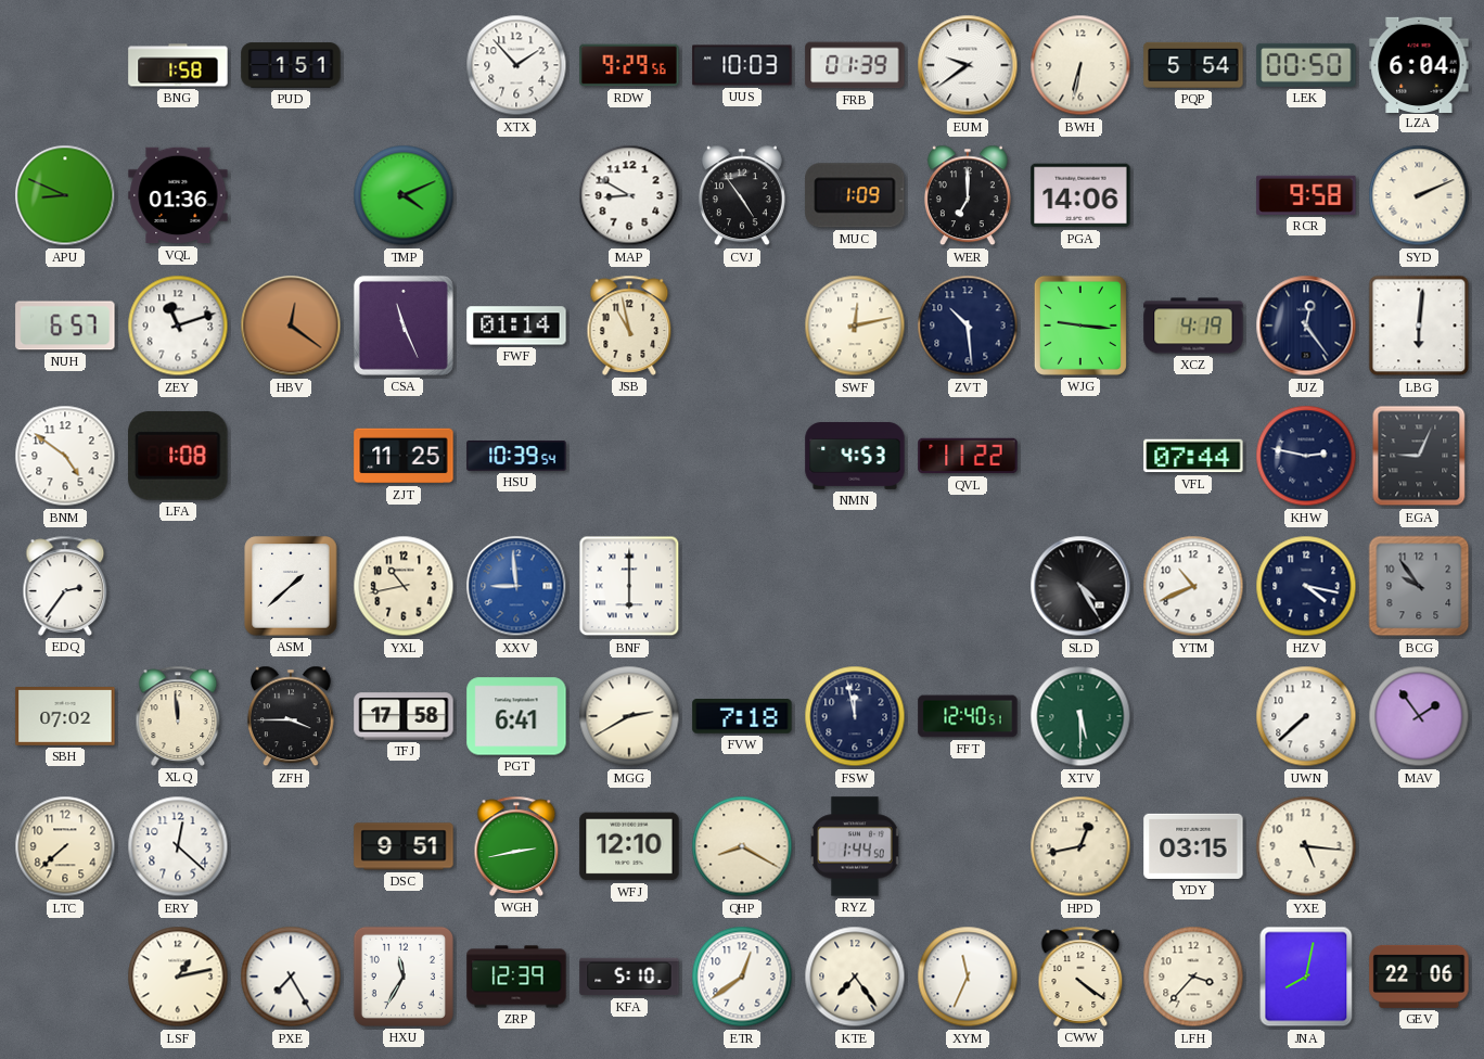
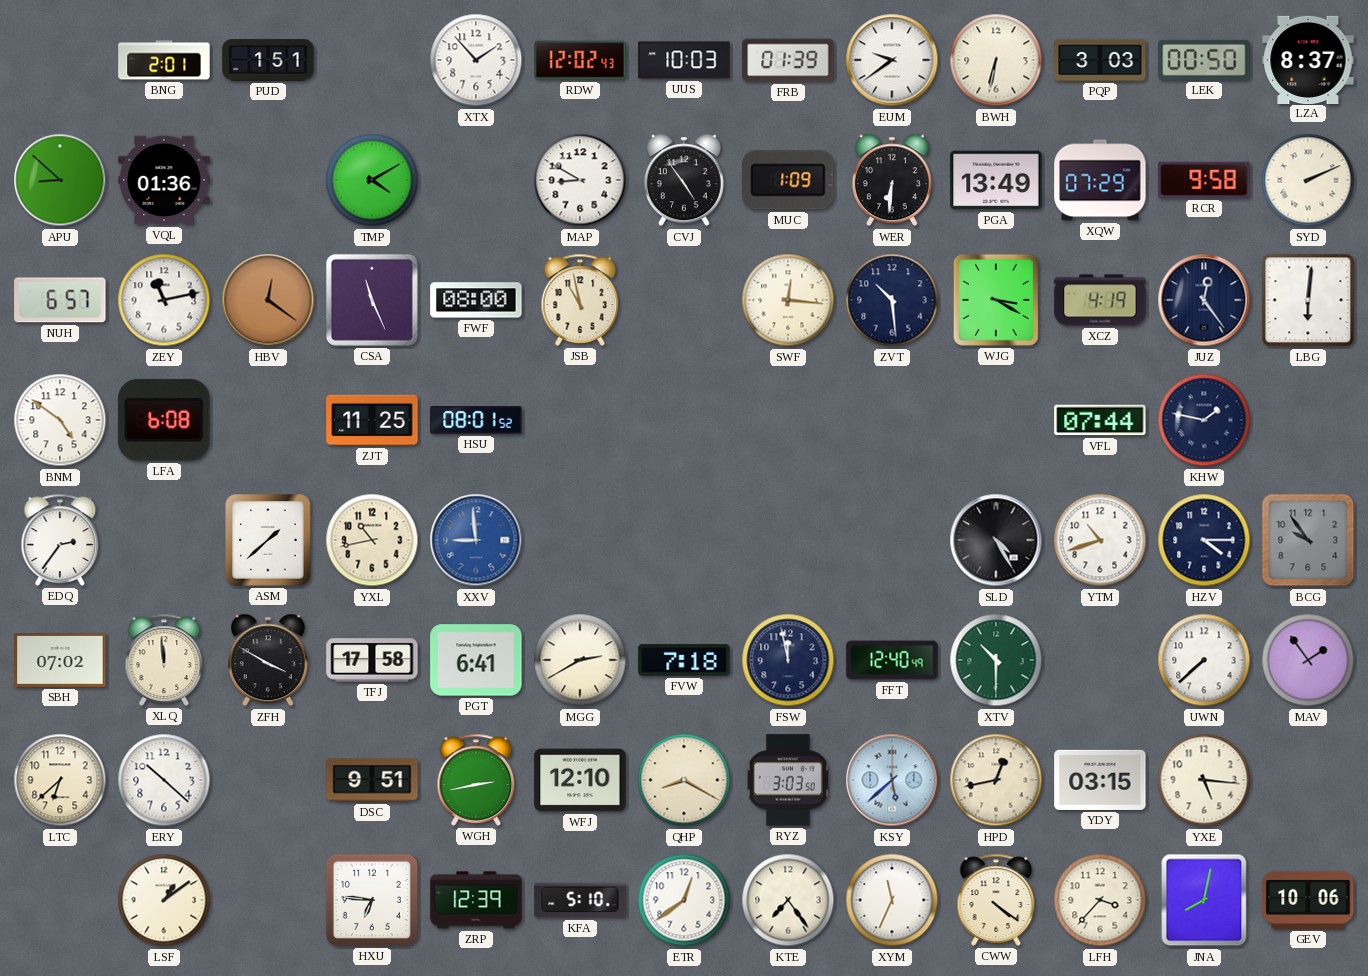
BNG: 1:58 -> 2:01
RDW: 9:29 -> 12:02
PQP: 5:54 -> 3:03
LZA: 6:04 -> 8:37
APU: 8:49 -> 8:52
TMP: 4:11 -> 4:10
WER: 7:00 -> 6:31
PGA: 14:06 -> 13:49
XQW: none -> 07:29
ZEY: 11:12 -> 11:13
FWF: 01:14 -> 08:00
SWF: 12:13 -> 12:16
WJG: 9:16 -> 3:20
LFA: 1:08 -> 6:08
HSU: 10:39 -> 08:01
NMN: 4:53 -> none
QVL: 11:22 -> none
KHW: 2:47 -> 1:47
EGA: 9:04 -> none
BNF: 6:00 -> none
YTM: 10:41 -> 10:42
HZV: 4:17 -> 4:15
ZFH: 3:45 -> 3:50
FFT: 12:40:51 -> 12:40:49
XTV: 5:30 -> 10:30
LTC: 7:38 -> 6:38
ERY: 12:22 -> 10:22
RYZ: 1:44 -> 3:03
KSY: none -> 5:38
LSF: 1:13 -> 1:09
PXE: 7:25 -> none
HXU: 11:35 -> 6:46
GEV: 22:06 -> 10:06
